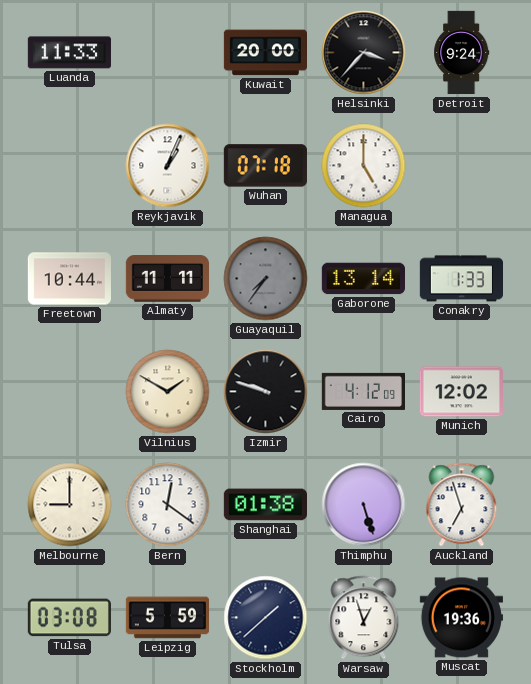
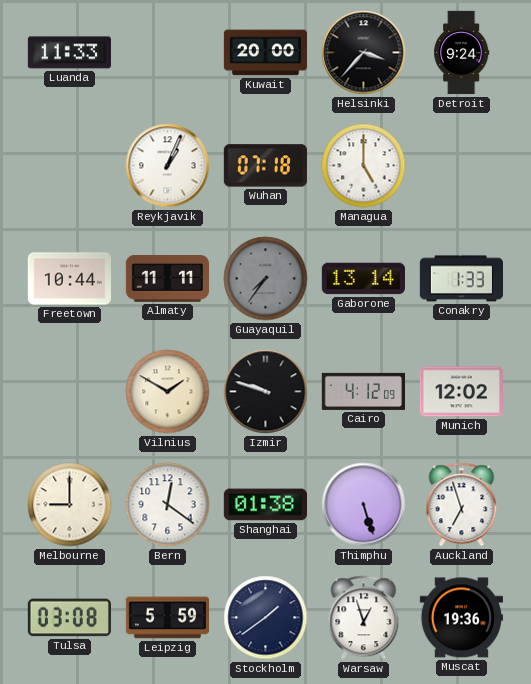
Stockholm: 1:38 -> 1:39
